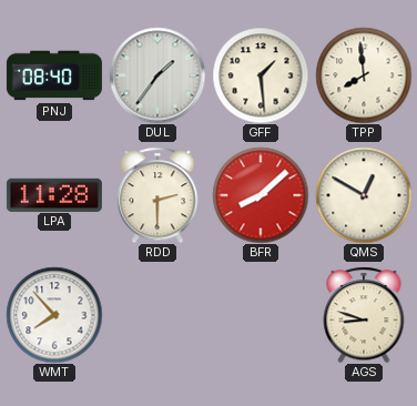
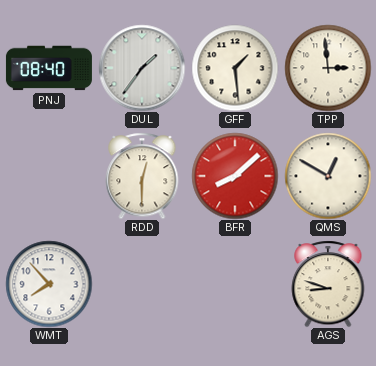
TPP: 7:59 -> 2:59
LPA: 11:28 -> none
RDD: 2:30 -> 12:30
